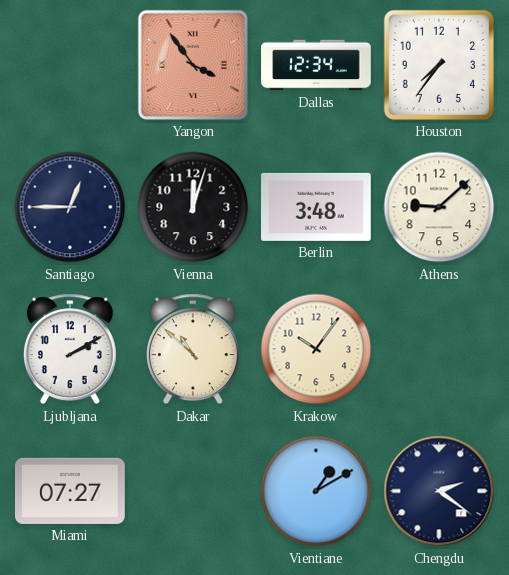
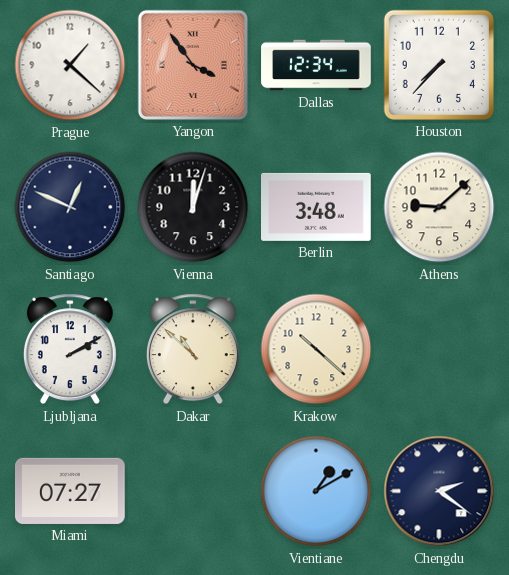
Prague: none -> 1:22
Houston: 7:36 -> 7:37
Santiago: 12:45 -> 12:49
Krakow: 10:06 -> 10:22
